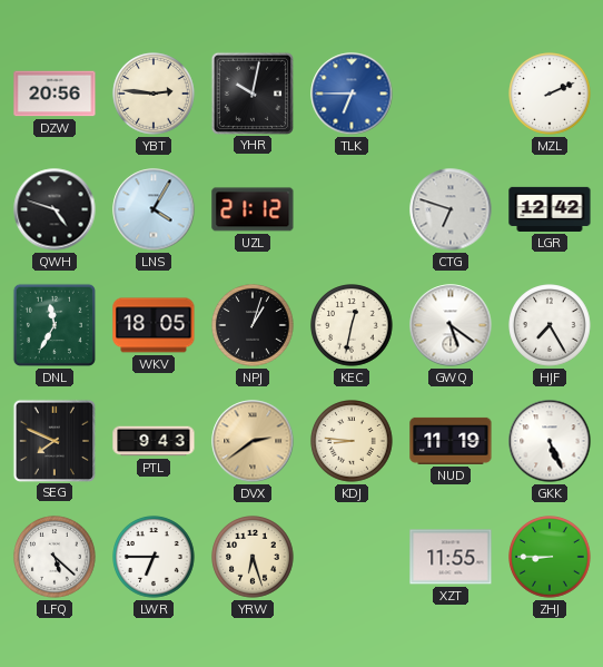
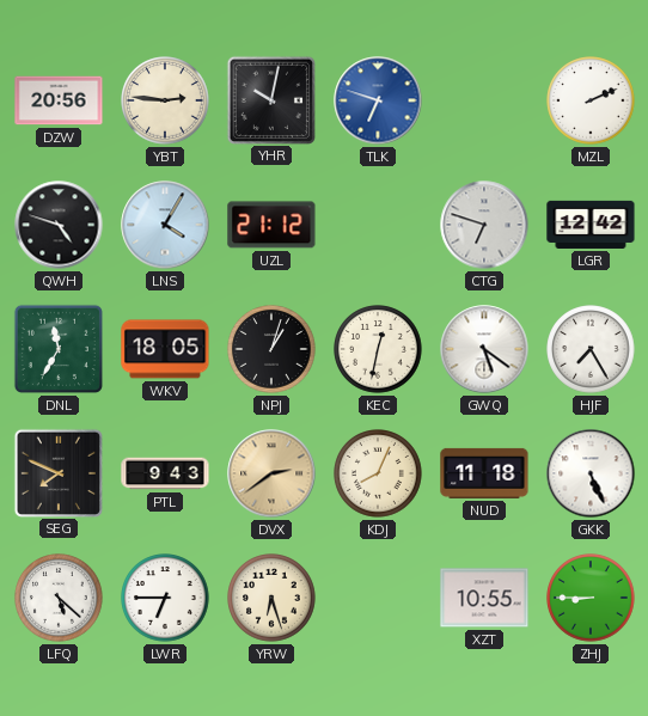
TLK: 6:45 -> 6:48
KDJ: 8:46 -> 8:04
NUD: 11:19 -> 11:18
XZT: 11:55 -> 10:55
